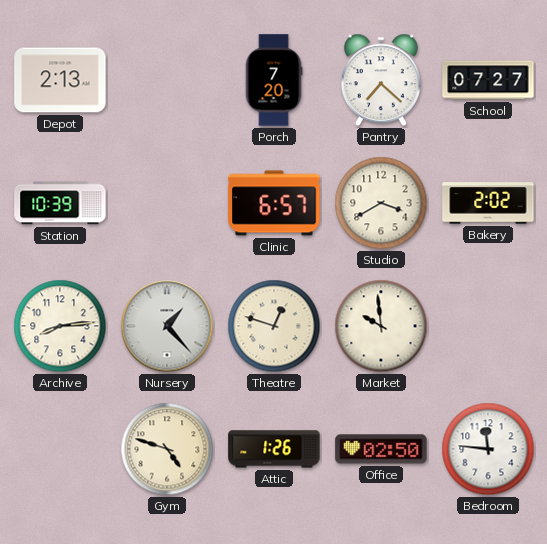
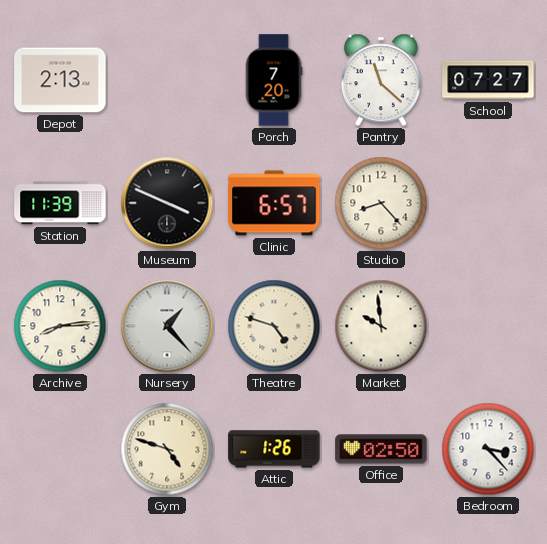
Pantry: 7:22 -> 11:22
Station: 10:39 -> 11:39
Museum: none -> 3:49
Studio: 3:40 -> 8:23
Bakery: 2:02 -> none
Theatre: 12:48 -> 4:48
Bedroom: 11:46 -> 3:23
